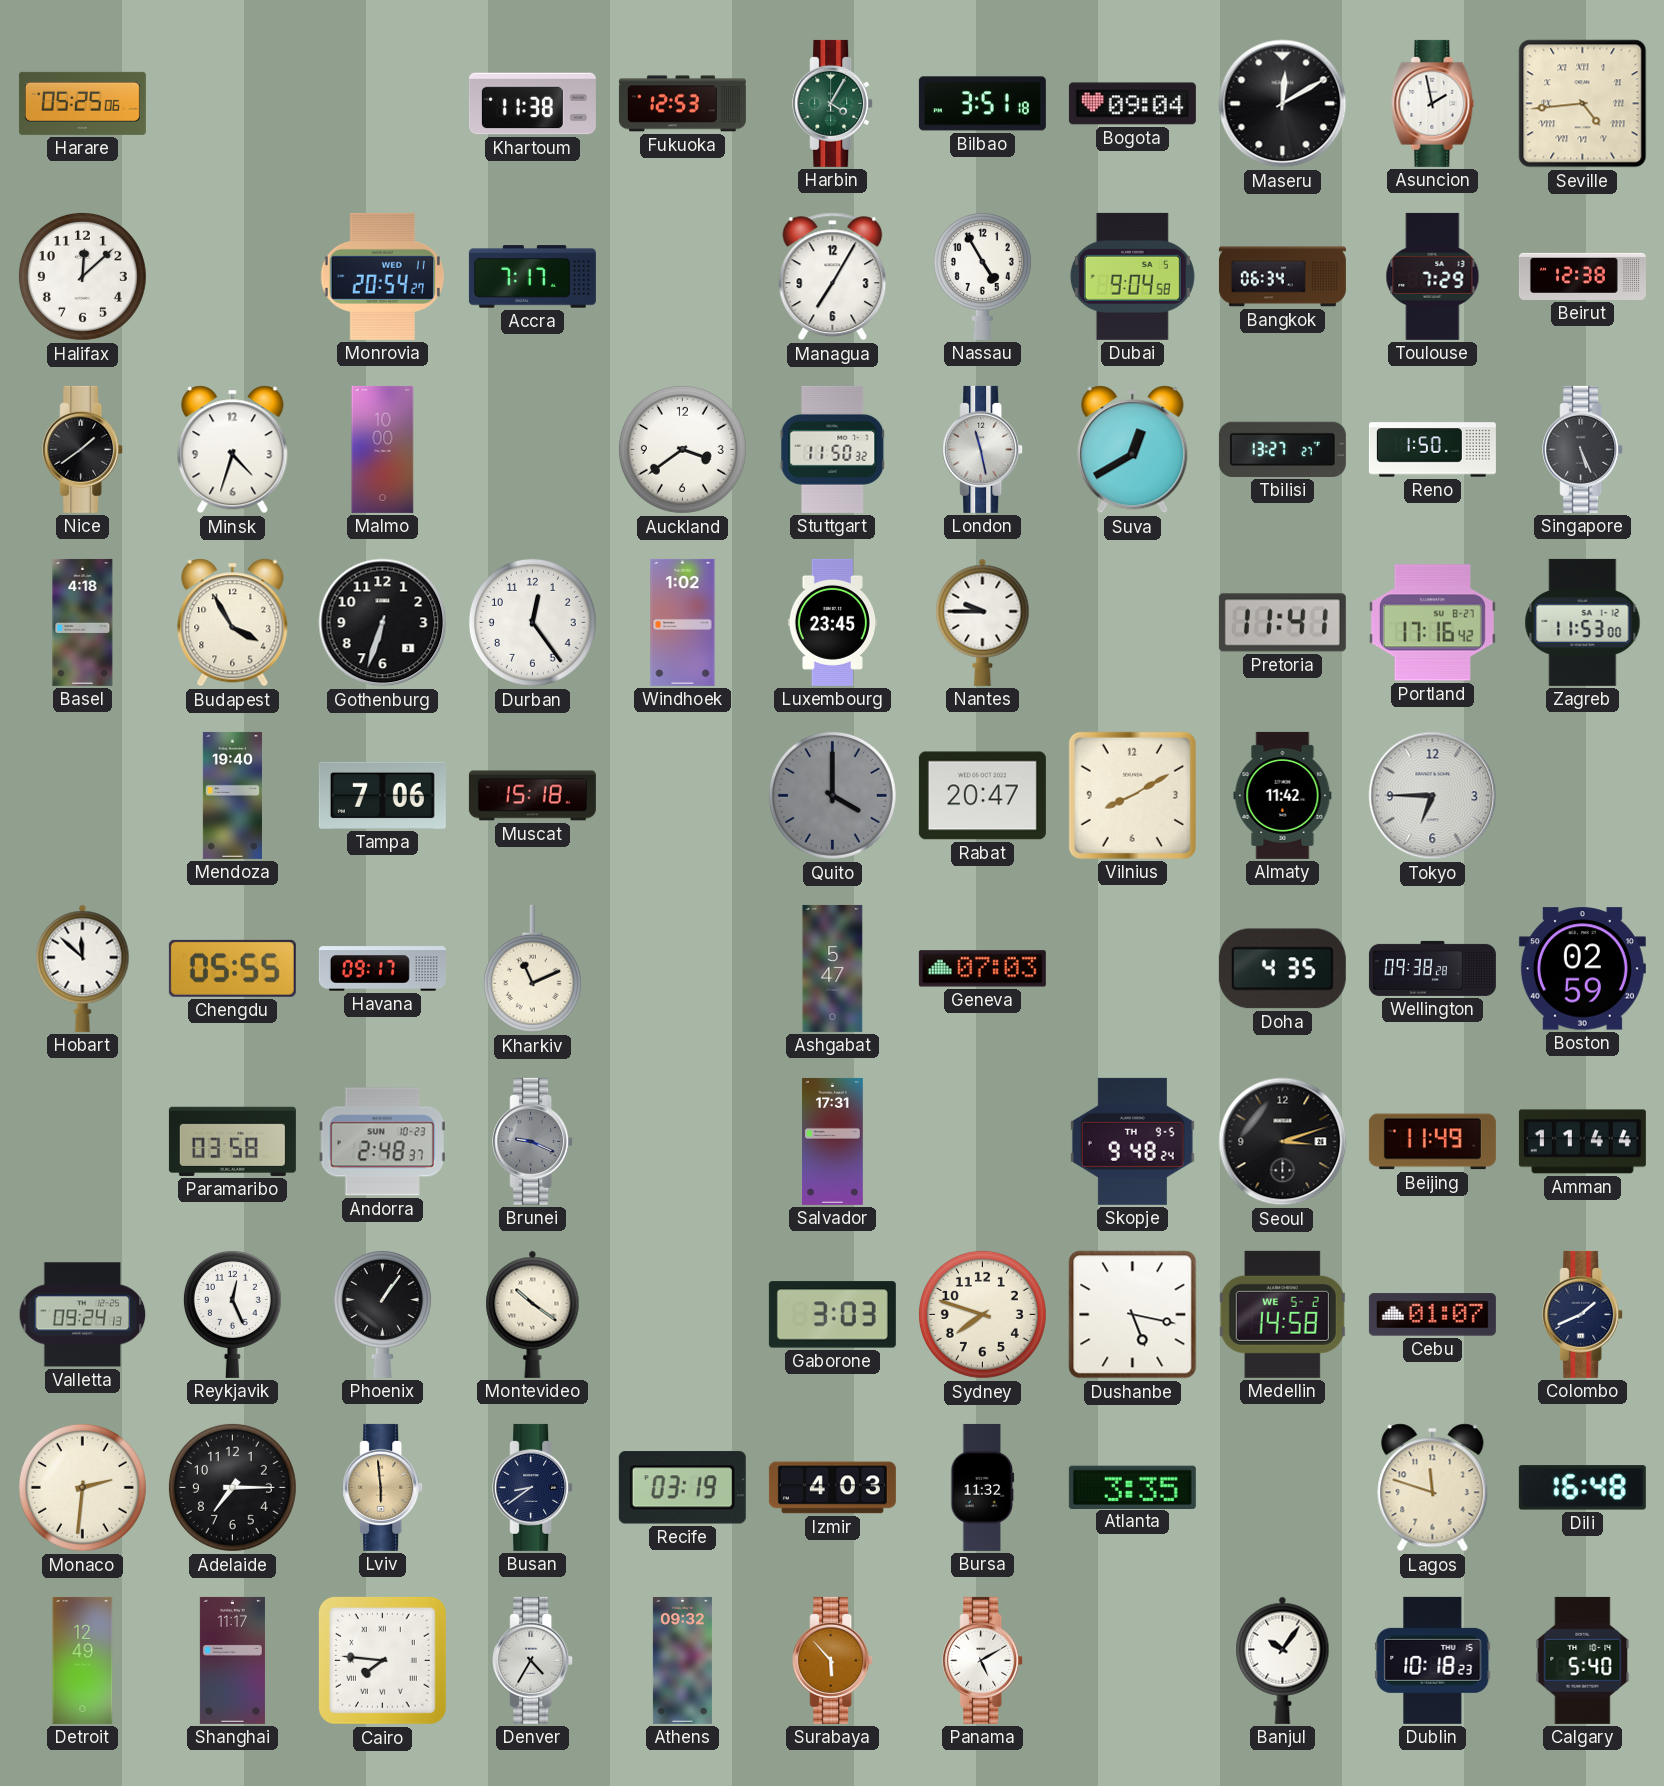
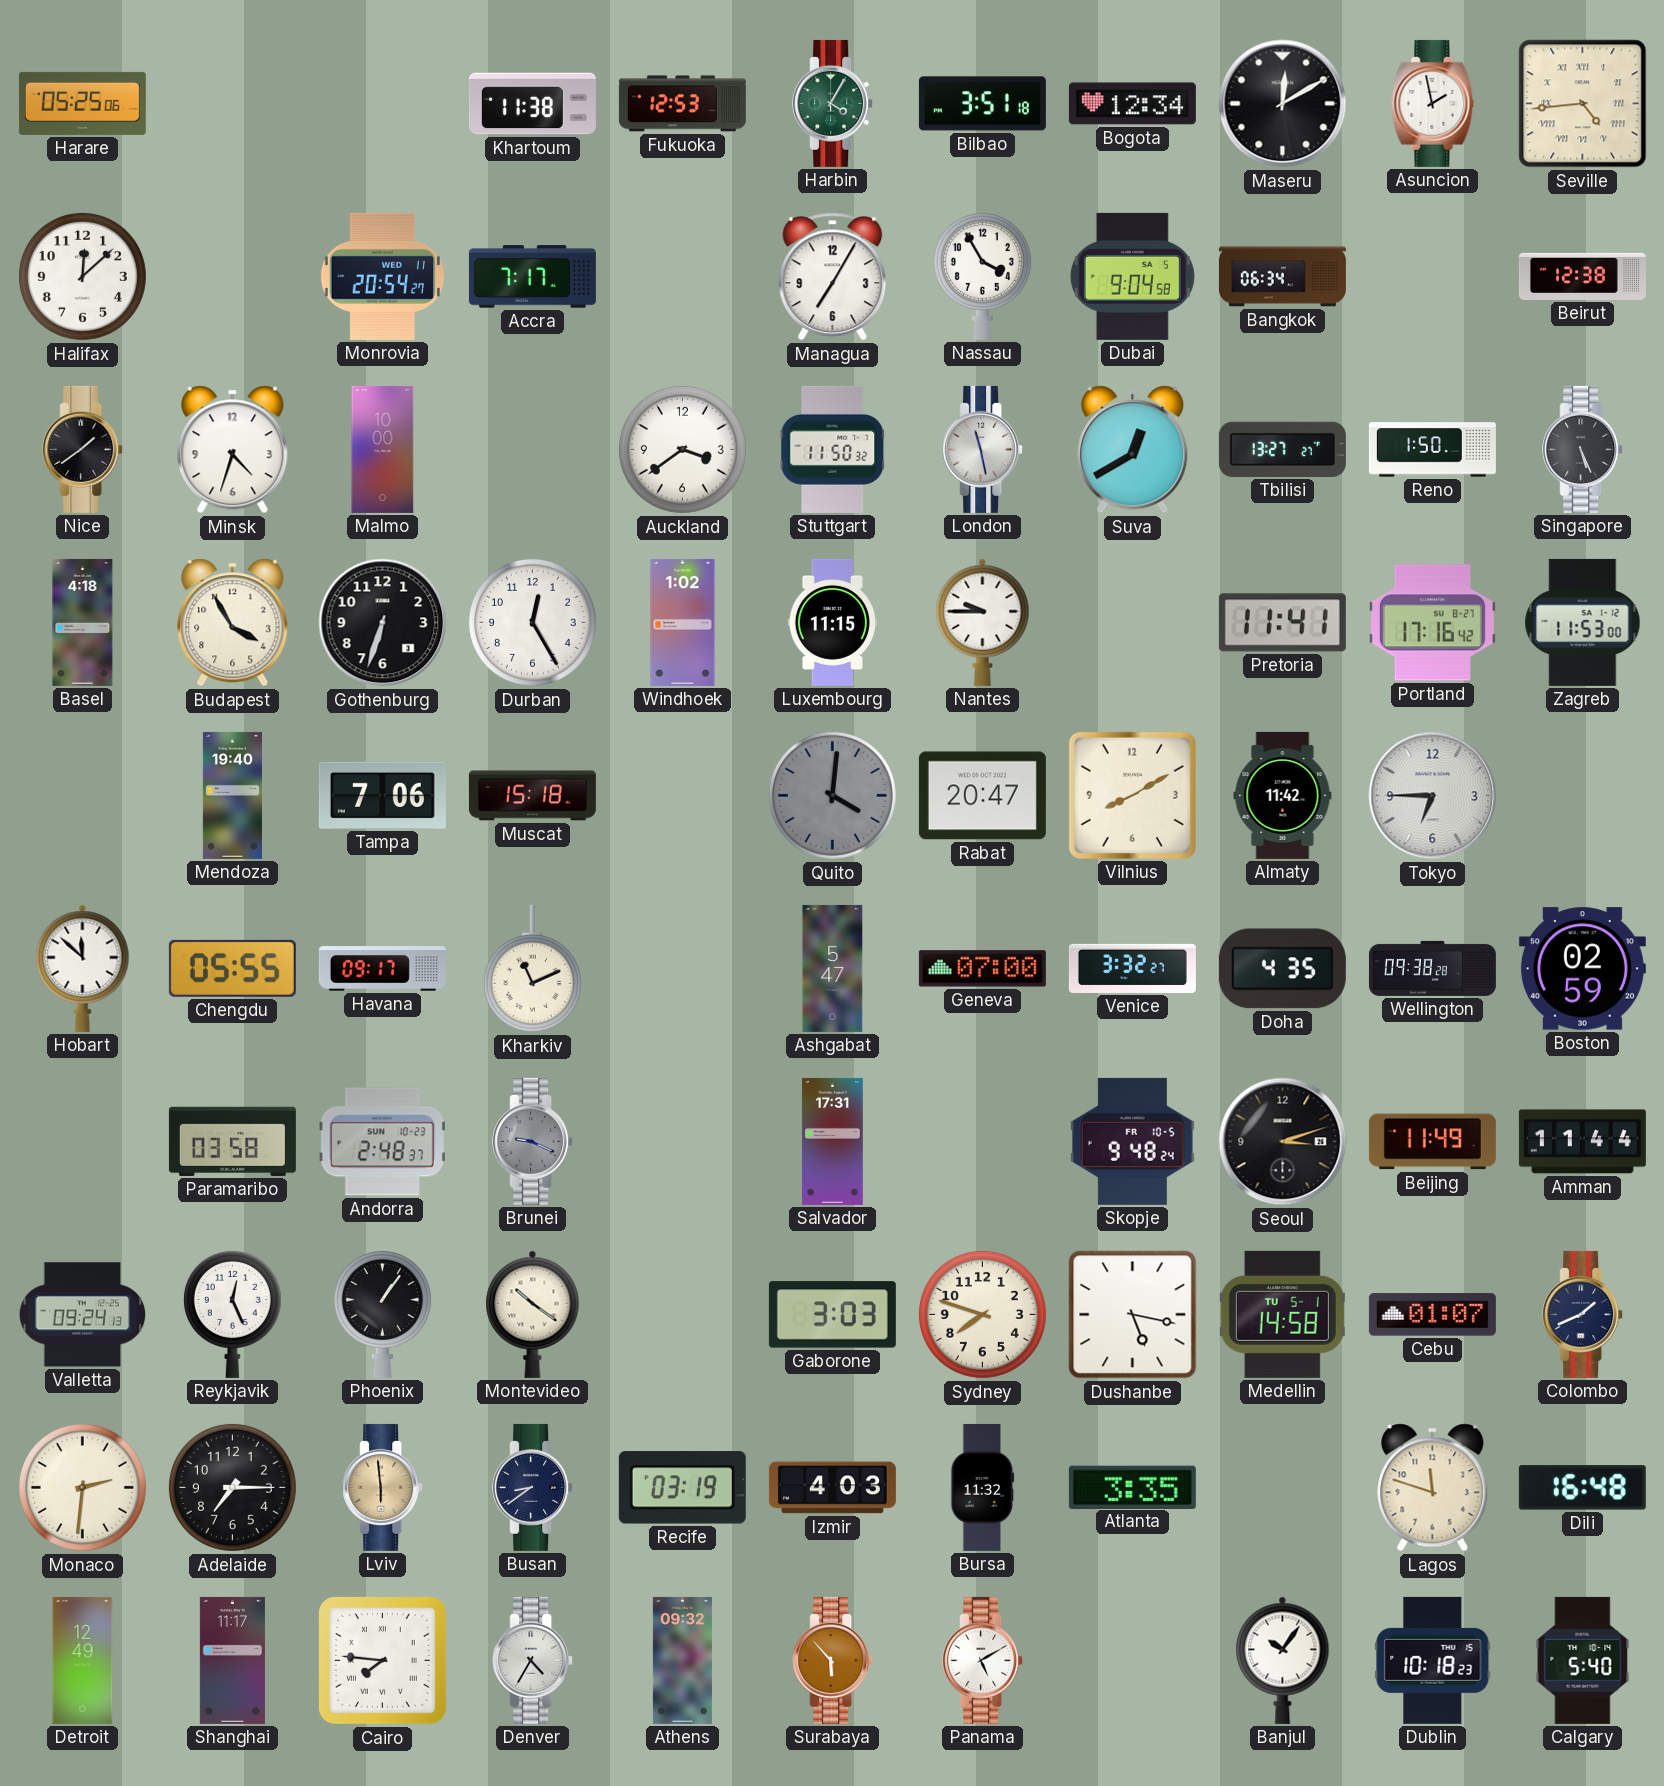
Bogota: 09:04 -> 12:34
Nassau: 4:55 -> 3:55
Toulouse: 7:29 -> none
Durban: 12:24 -> 12:25
Luxembourg: 23:45 -> 11:15
Quito: 4:00 -> 4:01
Geneva: 07:03 -> 07:00
Venice: none -> 3:32
Skopje date: TH 9-5 -> FR 10-5
Medellin date: WE 5-2 -> TU 5-1
